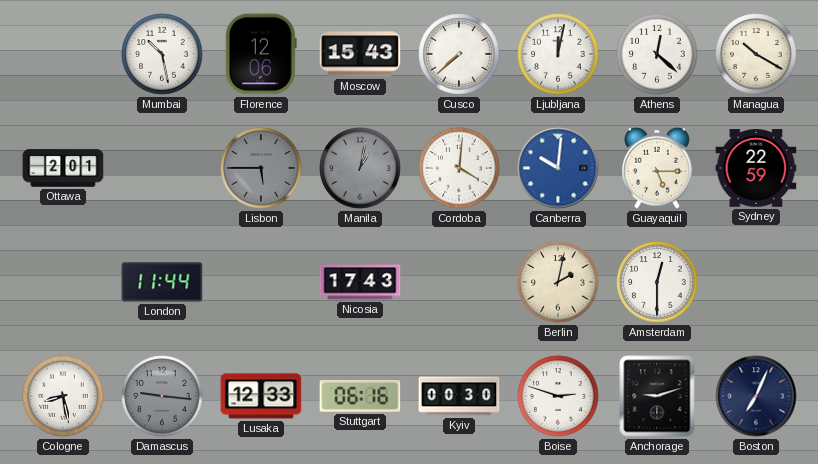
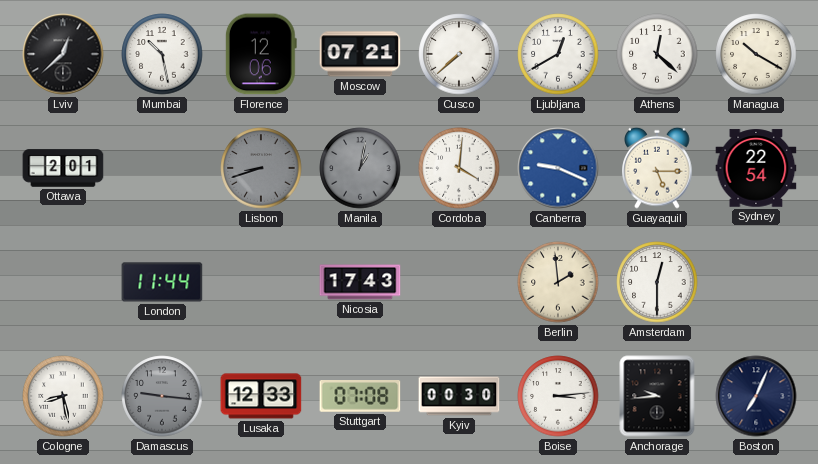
Lviv: none -> 12:38
Moscow: 15:43 -> 07:21
Ljubljana: 12:02 -> 12:40
Lisbon: 5:45 -> 8:42
Canberra: 10:01 -> 9:19
Sydney: 22:59 -> 22:54
Berlin: 2:02 -> 1:59
Stuttgart: 06:16 -> 07:08
Boise: 2:48 -> 3:14
Anchorage: 9:12 -> 9:44
